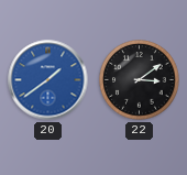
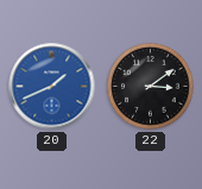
20: 1:39 -> 1:41
